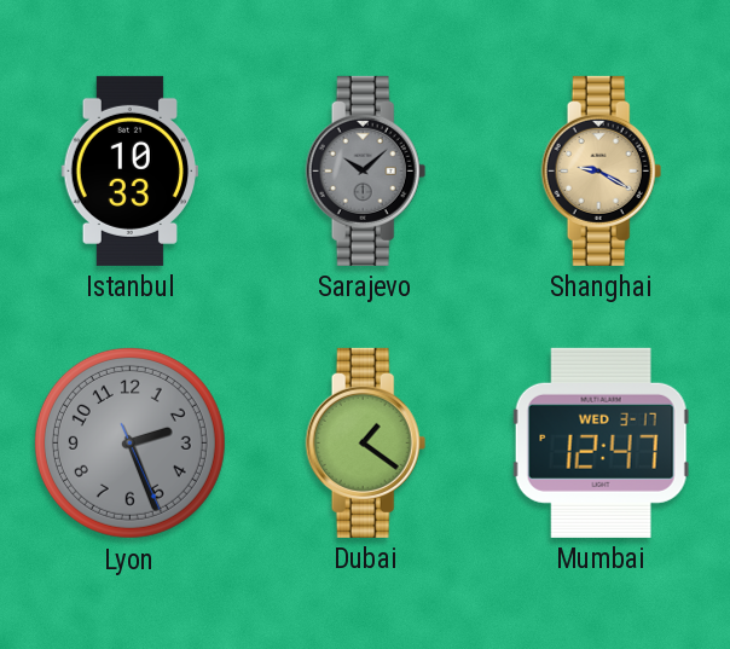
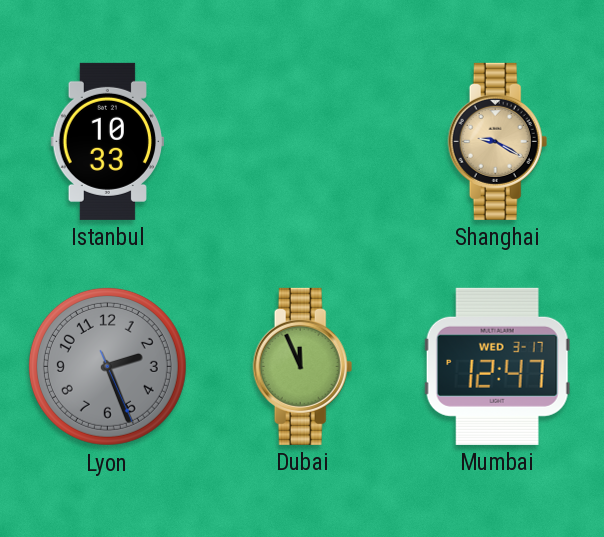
Sarajevo: 10:08 -> none
Dubai: 1:21 -> 11:56
